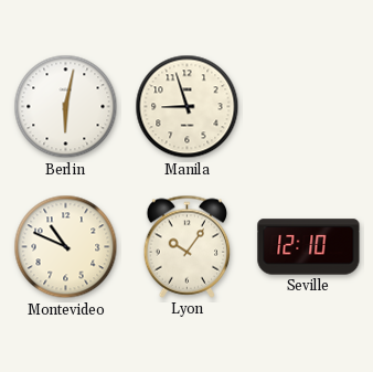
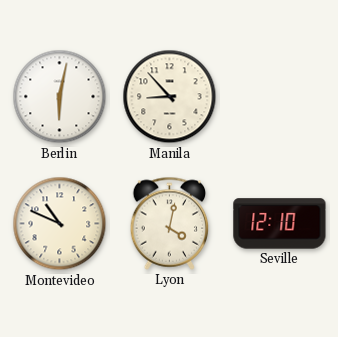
Manila: 8:57 -> 8:53
Lyon: 10:06 -> 4:02
